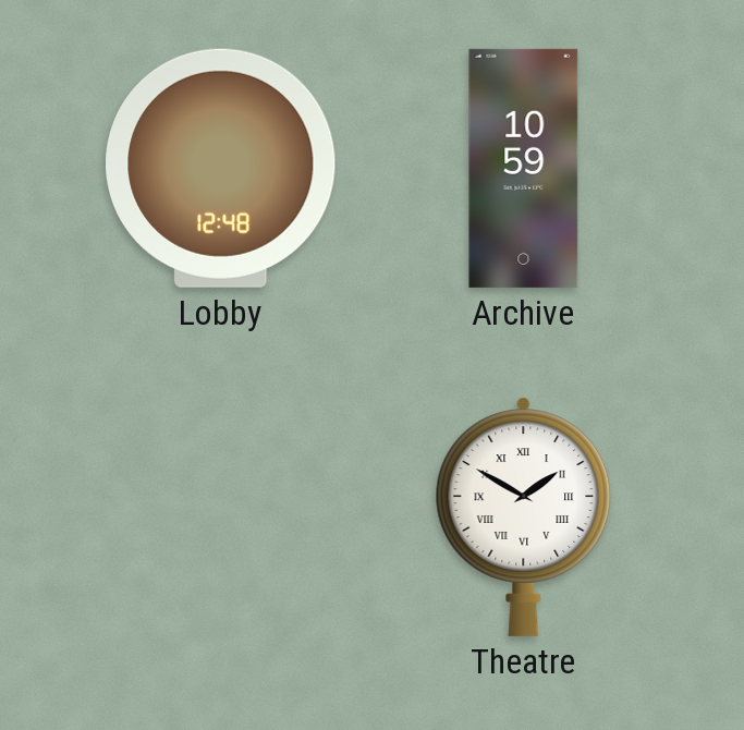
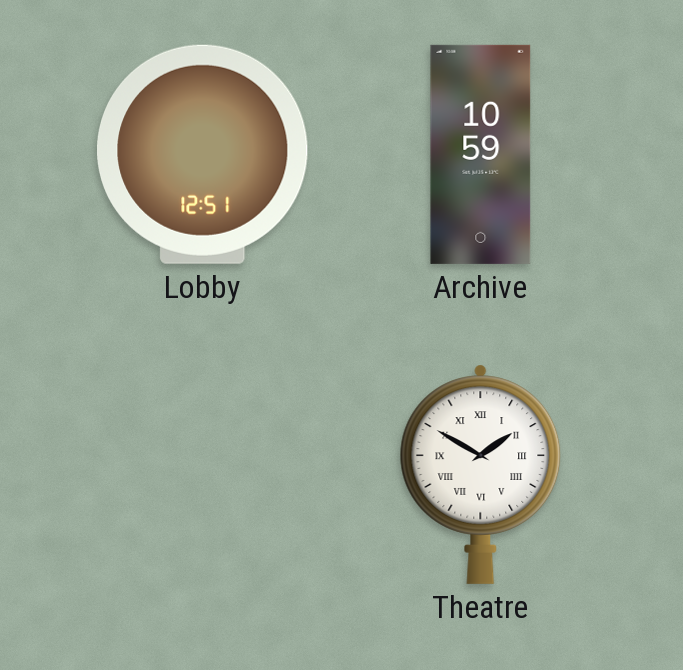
Lobby: 12:48 -> 12:51
